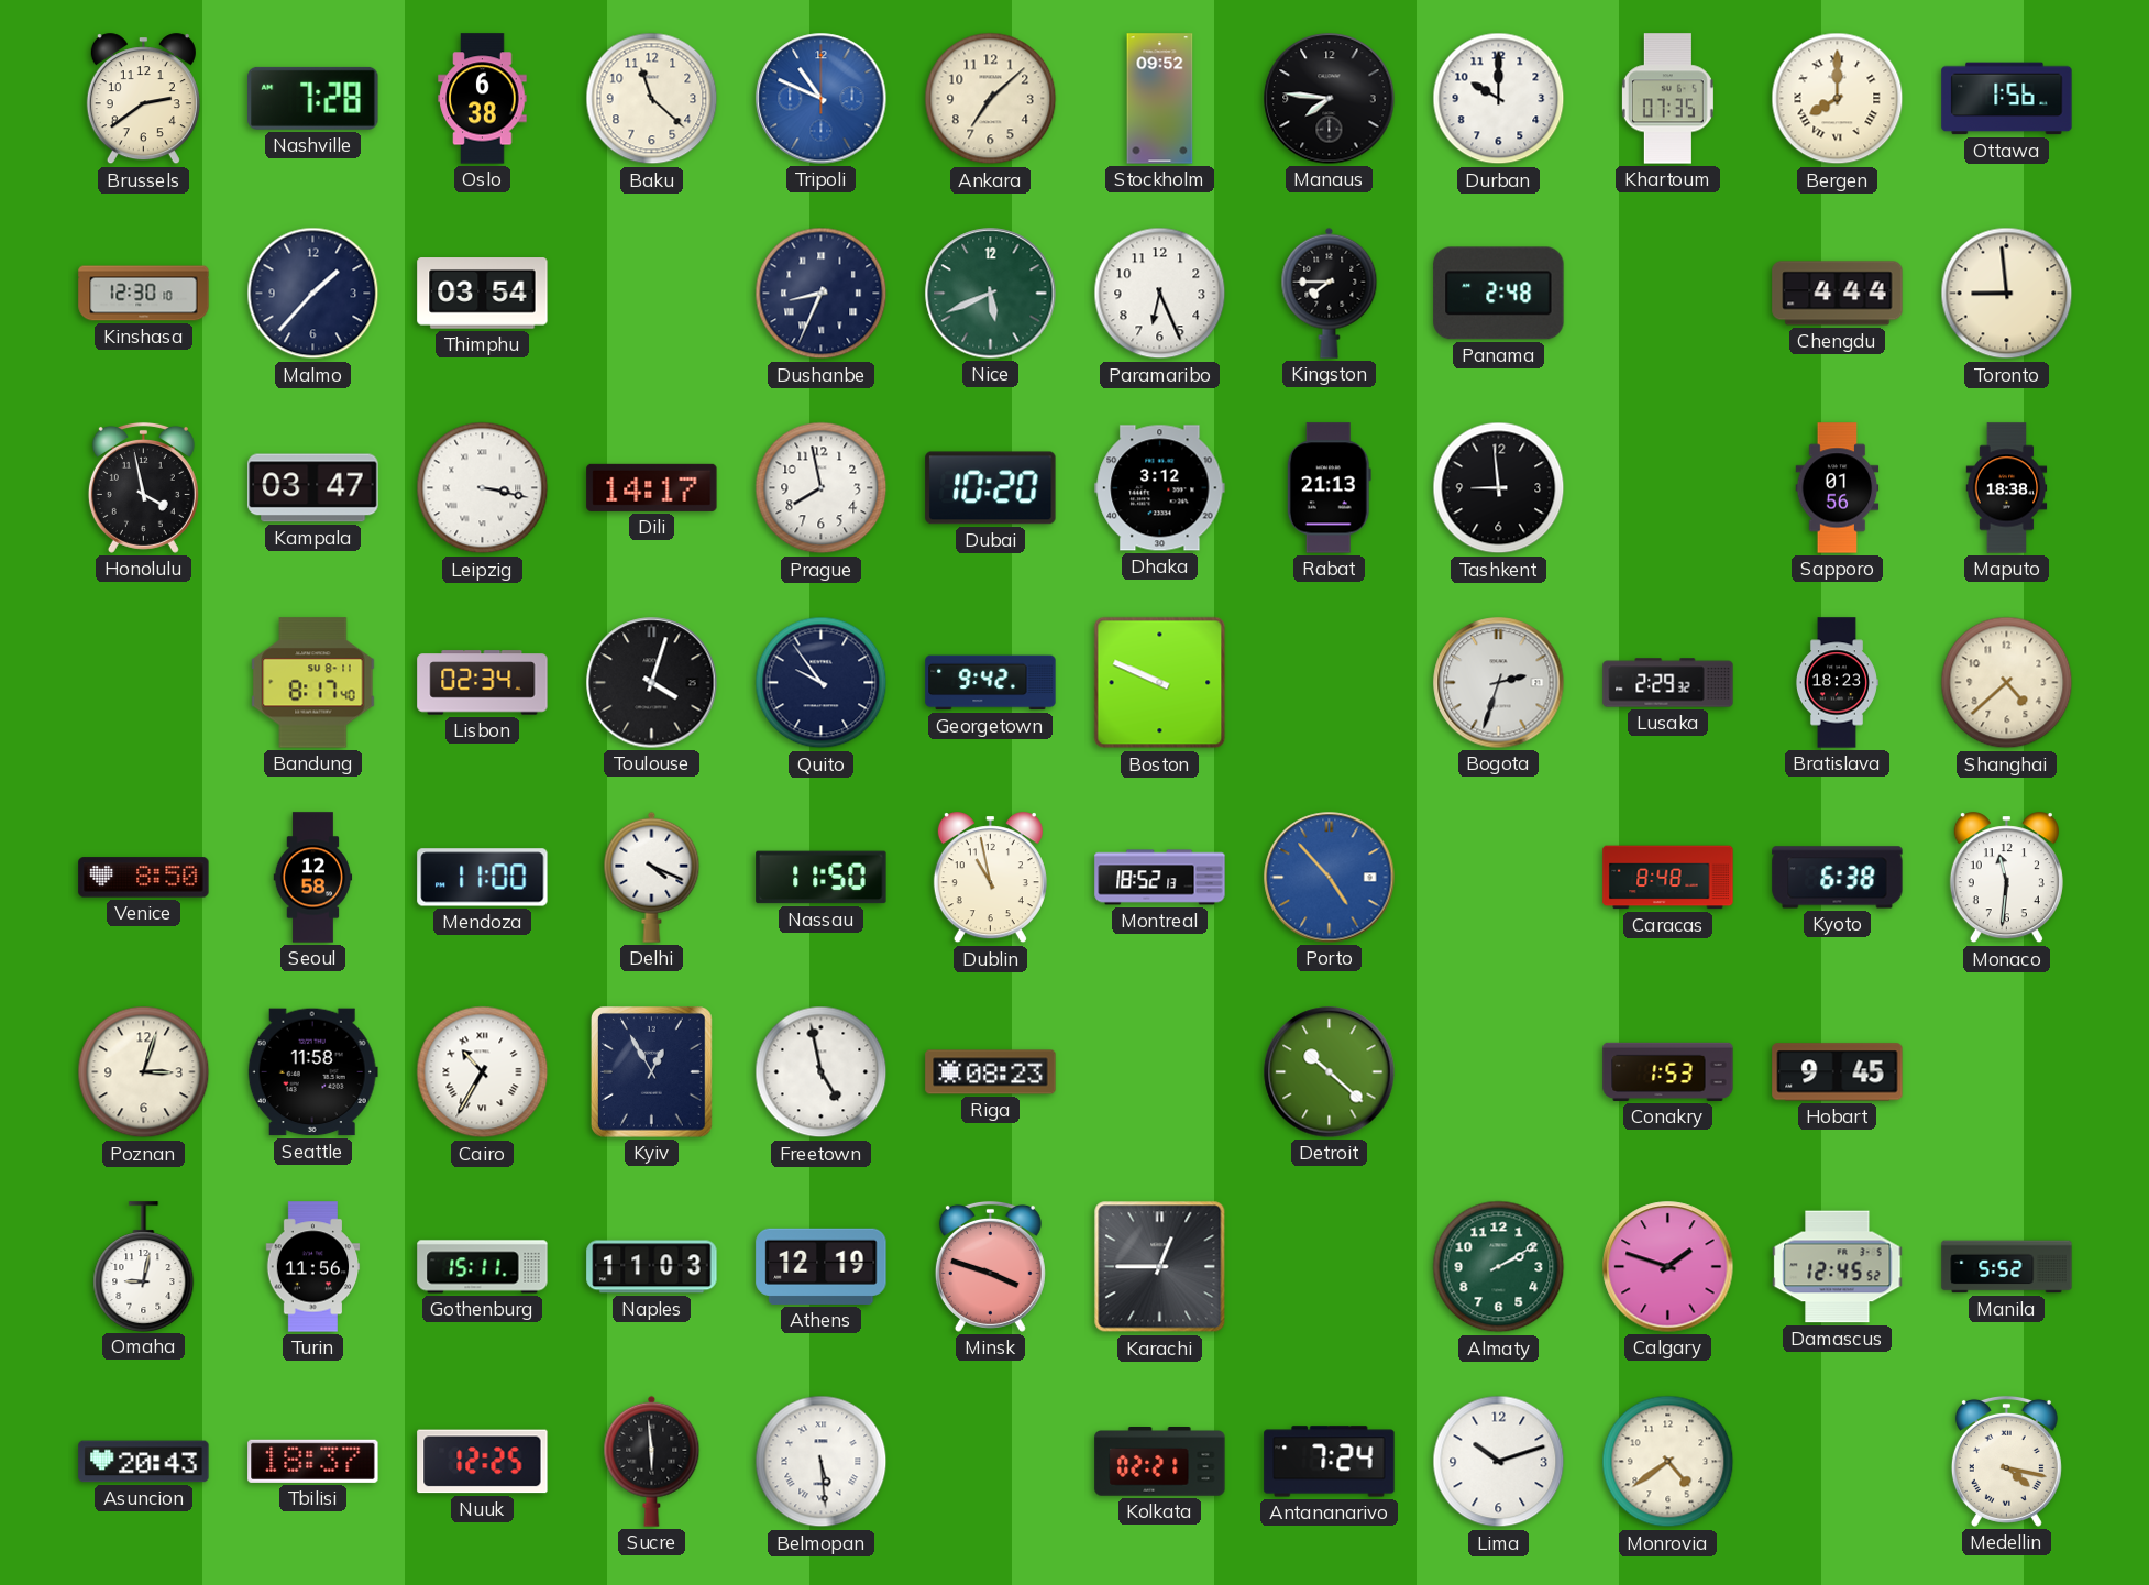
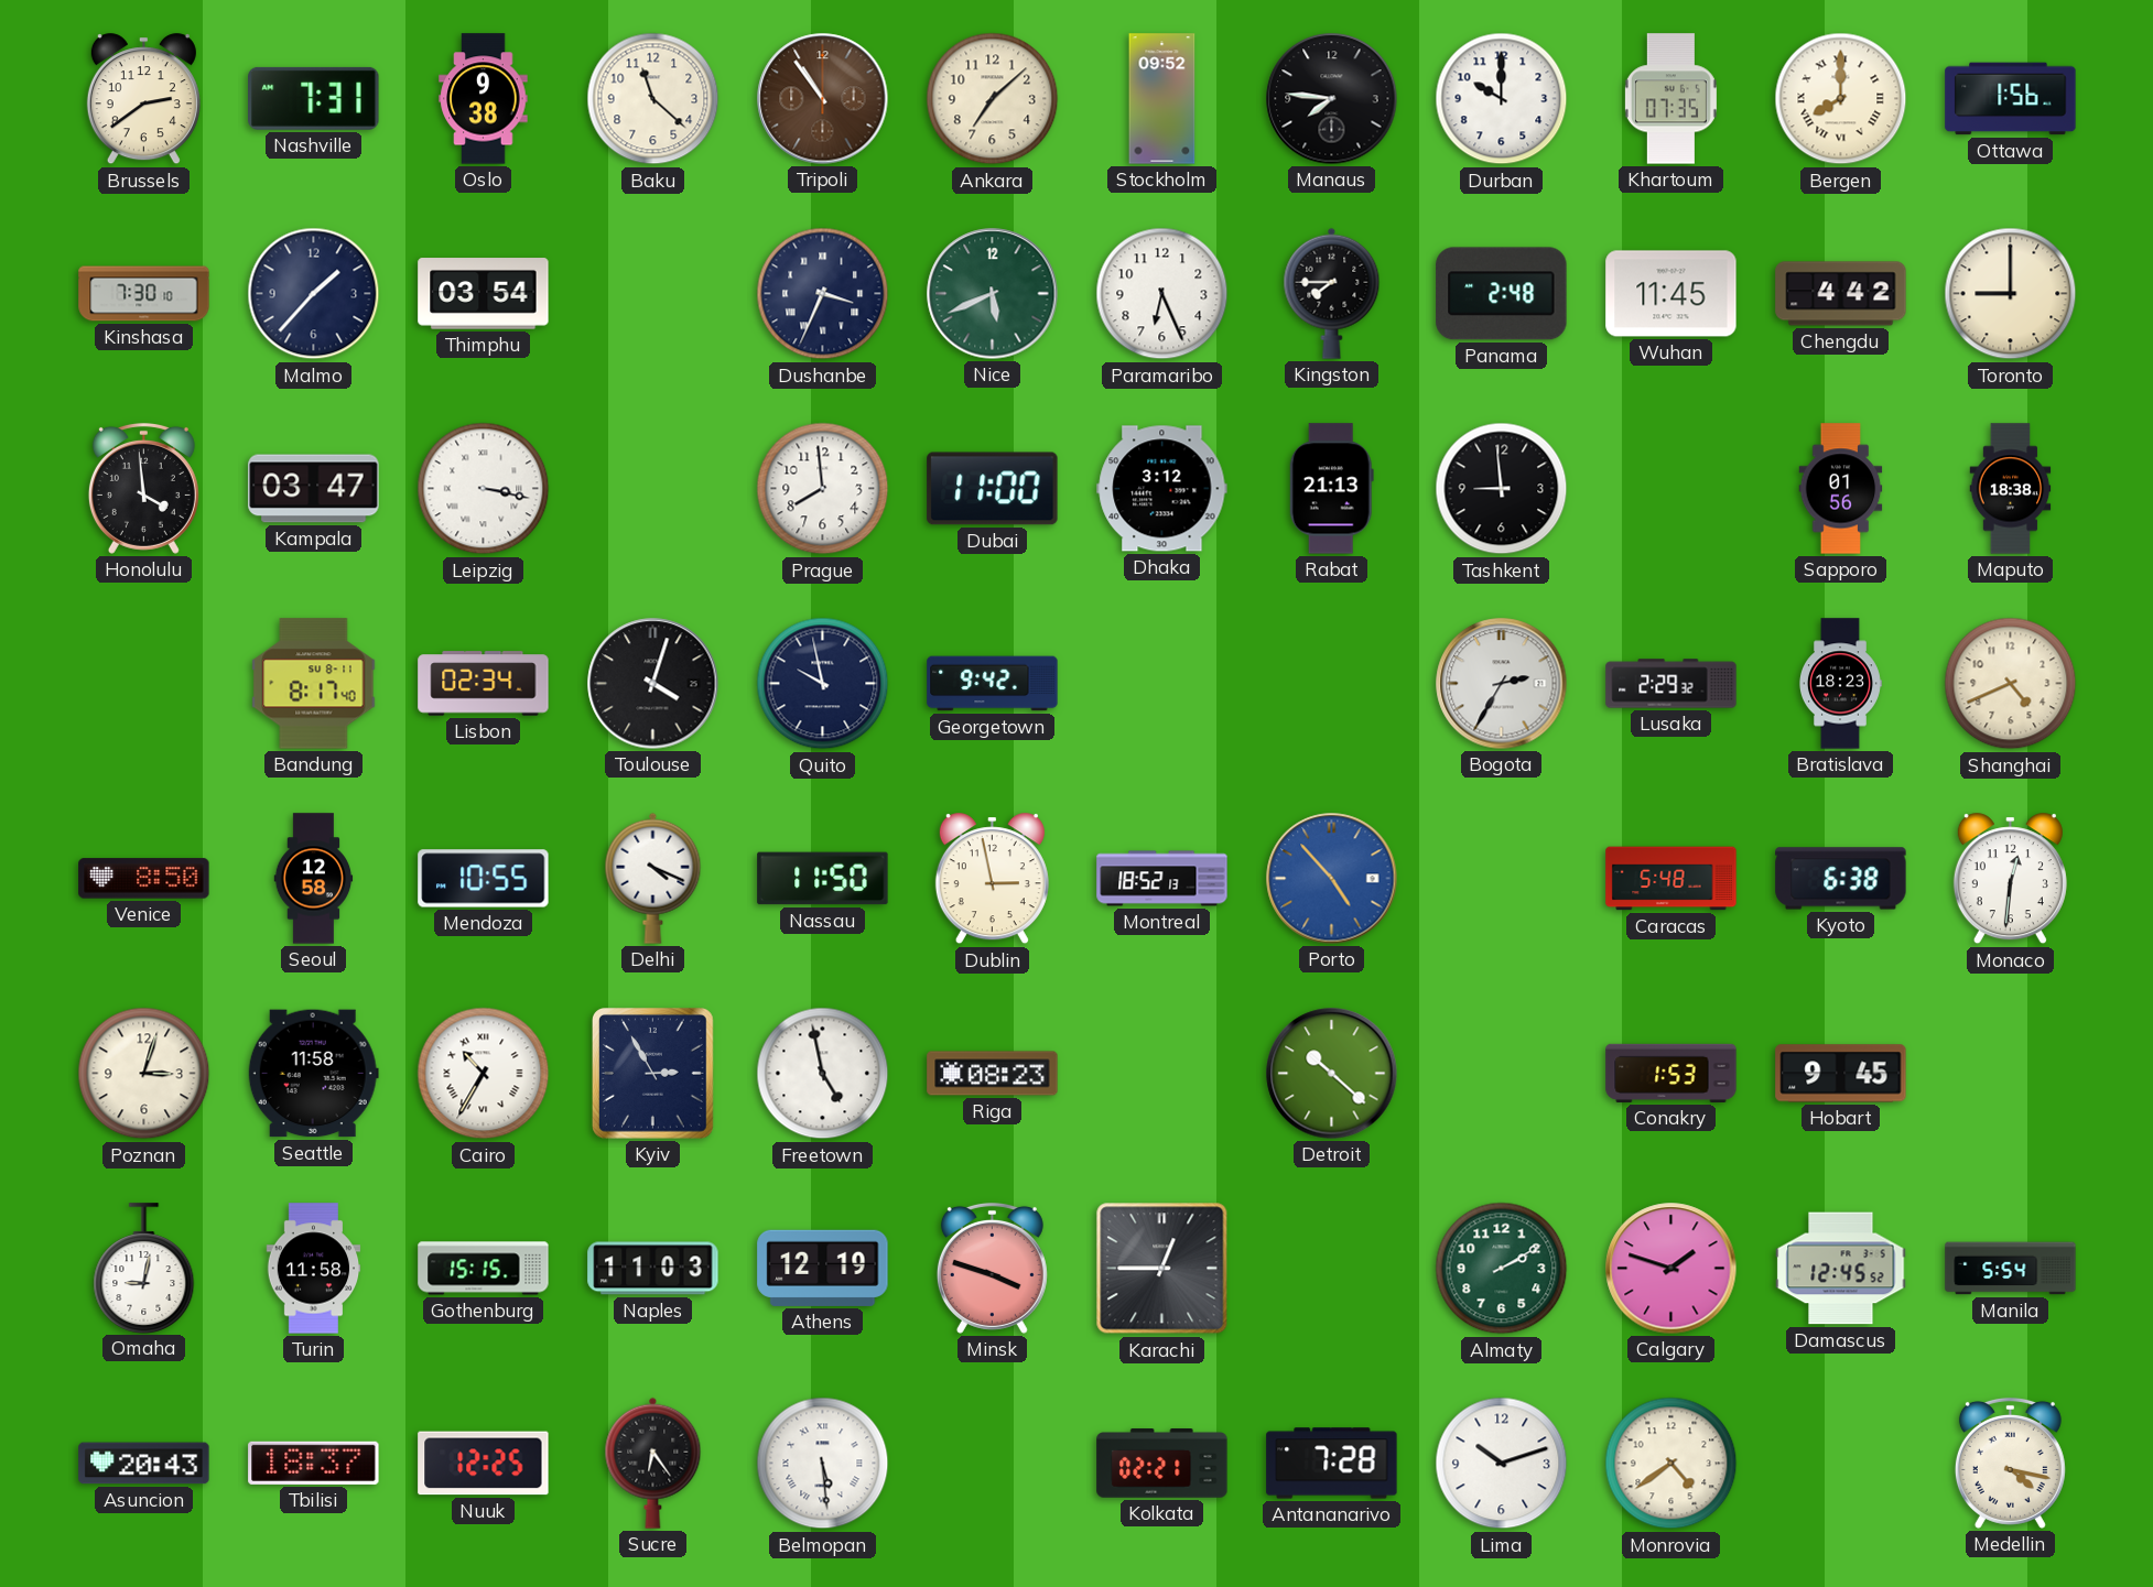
Nashville: 7:28 -> 7:31
Oslo: 6:38 -> 9:38
Tripoli: 10:49 -> 10:54
Tripoli dial: blue -> brown
Kinshasa: 12:30 -> 7:30
Dushanbe: 8:34 -> 3:34
Wuhan: none -> 11:45
Chengdu: 4:44 -> 4:42
Toronto: 8:59 -> 9:00
Honolulu: 3:58 -> 3:59
Dili: 14:17 -> none
Prague: 7:58 -> 7:59
Dubai: 10:20 -> 11:00
Quito: 9:54 -> 9:58
Boston: 9:49 -> none
Bogota: 2:33 -> 2:35
Shanghai: 4:38 -> 4:41
Mendoza: 11:00 -> 10:55
Dublin: 10:58 -> 2:58
Caracas: 8:48 -> 5:48
Monaco: 11:31 -> 12:31
Kyiv: 12:55 -> 2:55
Turin: 11:56 -> 11:58
Gothenburg: 15:11 -> 15:15
Manila: 5:52 -> 5:54
Sucre: 5:59 -> 6:24
Antananarivo: 7:24 -> 7:28
